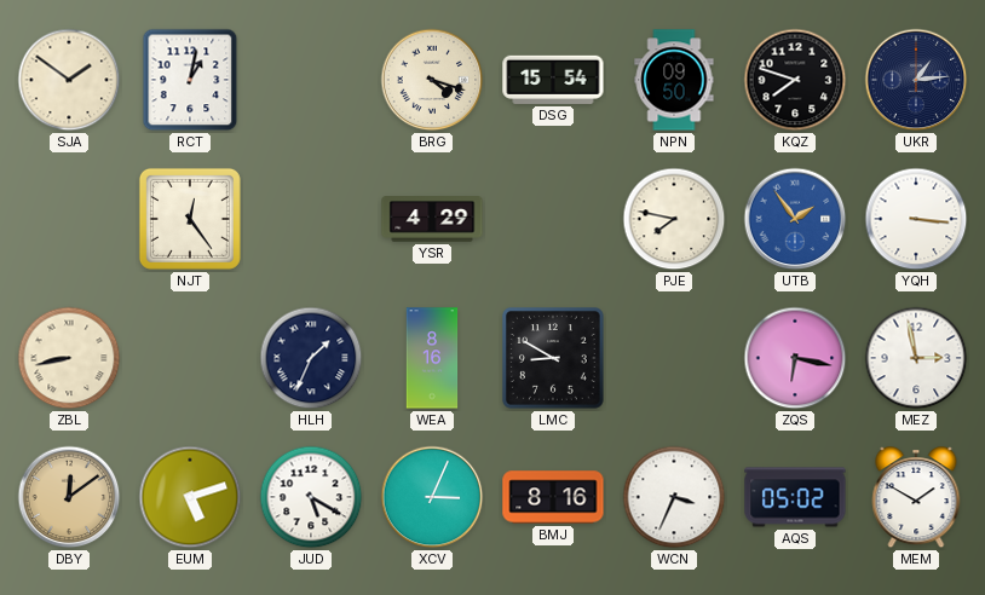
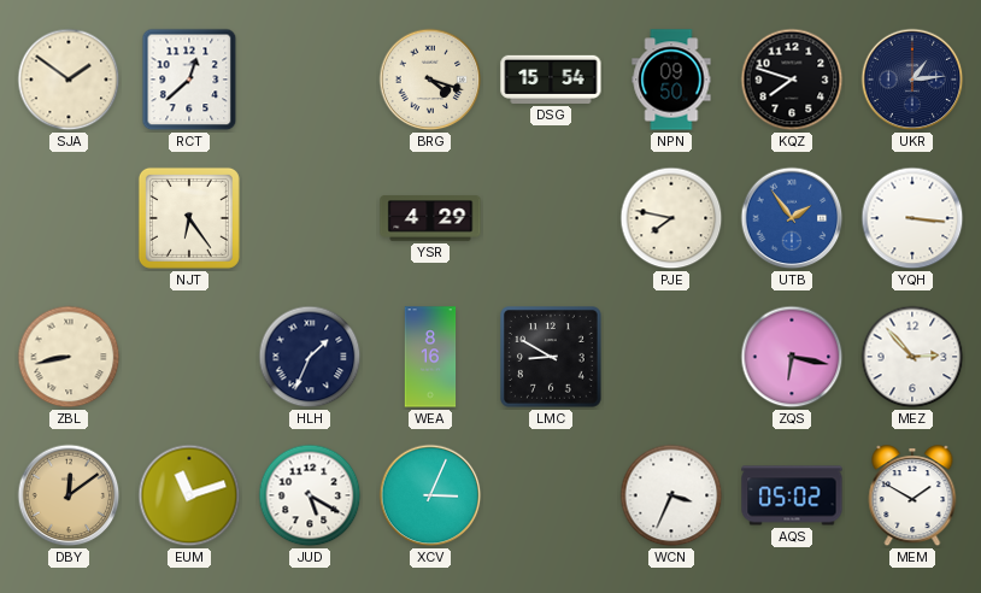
RCT: 1:02 -> 12:38
NJT: 12:24 -> 6:24
MEZ: 2:58 -> 2:53
EUM: 5:12 -> 11:12
BMJ: 8:16 -> none
